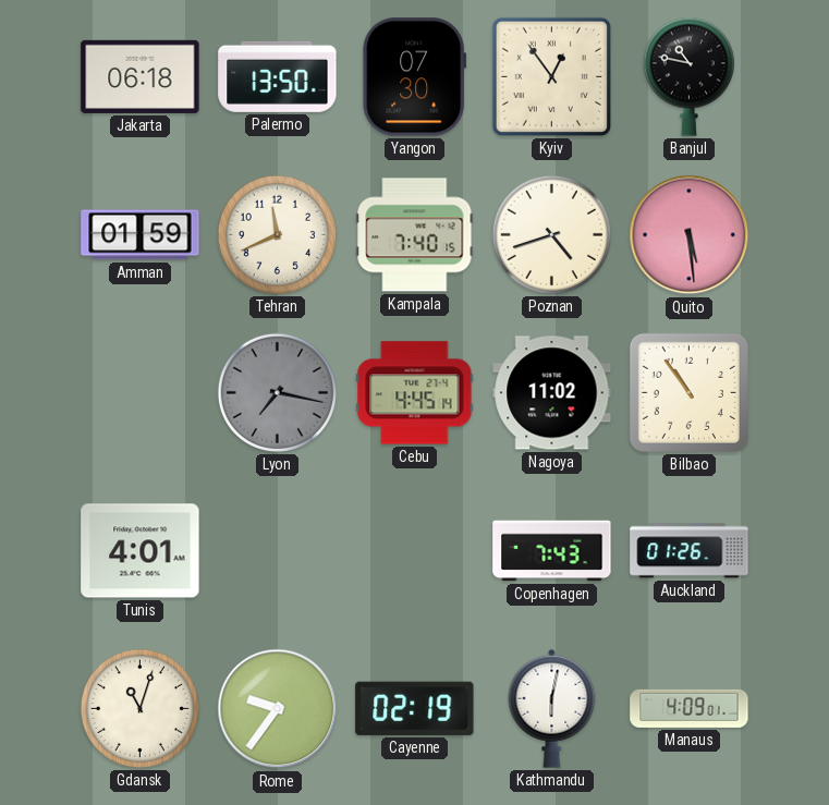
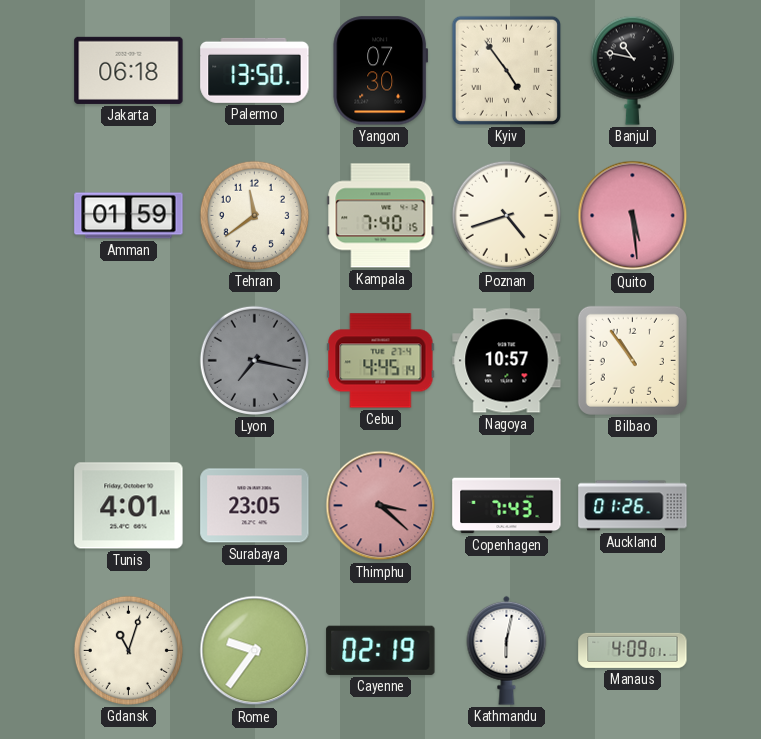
Kyiv: 12:54 -> 4:54
Tehran: 11:41 -> 11:39
Nagoya: 11:02 -> 10:57
Surabaya: none -> 23:05
Thimphu: none -> 3:22
